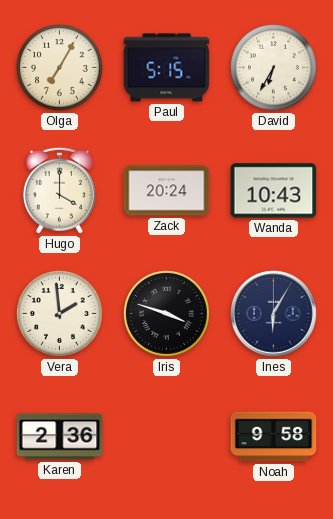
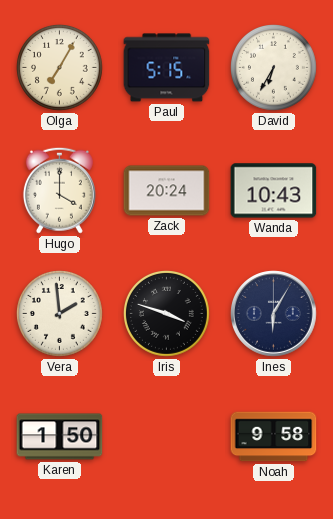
Karen: 2:36 -> 1:50
